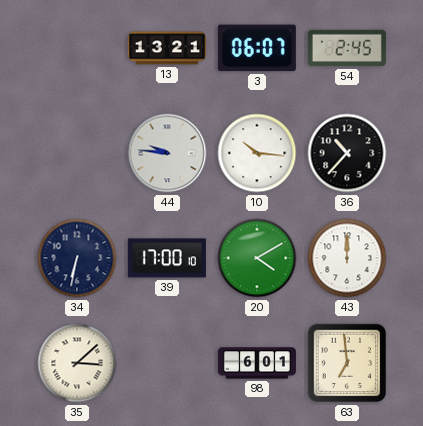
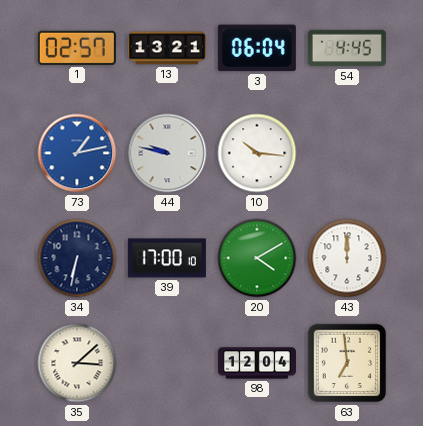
1: none -> 02:57
3: 06:07 -> 06:04
54: 2:45 -> 4:45
73: none -> 1:13
44: 9:46 -> 9:47
36: 10:37 -> none
98: 6:01 -> 12:04
